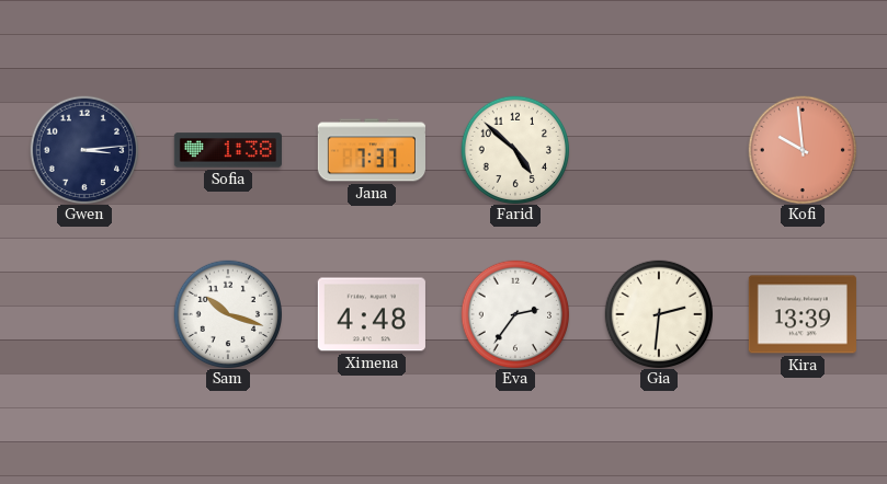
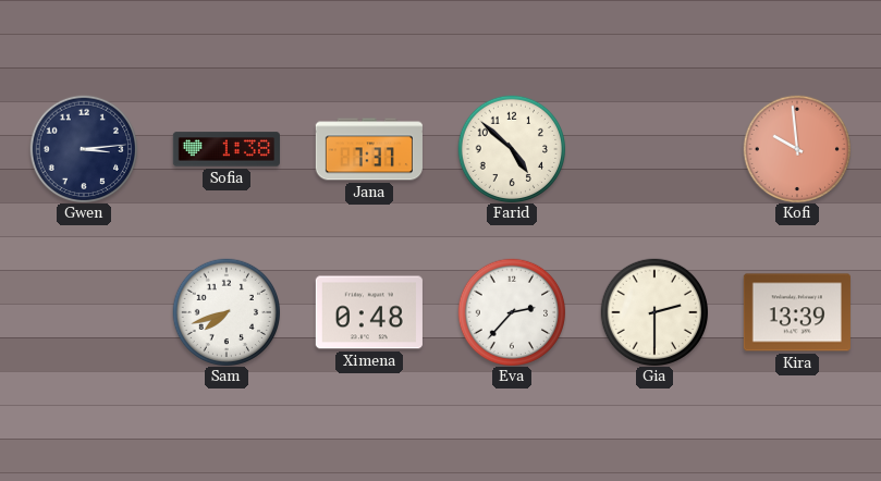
Sam: 10:18 -> 7:42
Ximena: 4:48 -> 0:48
Eva: 2:36 -> 2:37
Gia: 2:31 -> 2:30
